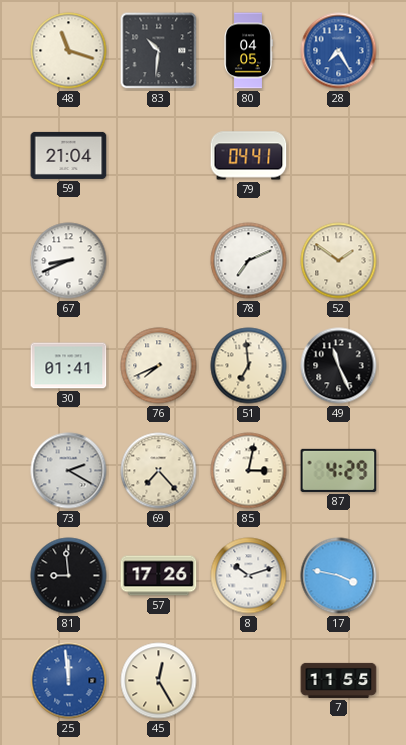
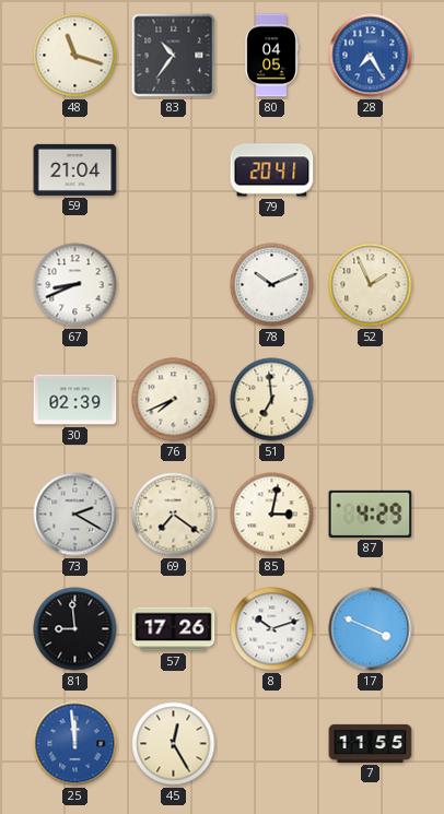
83: 10:31 -> 10:36
79: 04:41 -> 20:41
78: 7:11 -> 10:11
52: 1:51 -> 1:56
30: 01:41 -> 02:39
49: 11:26 -> none
69: 7:23 -> 7:21
17: 3:47 -> 3:49
